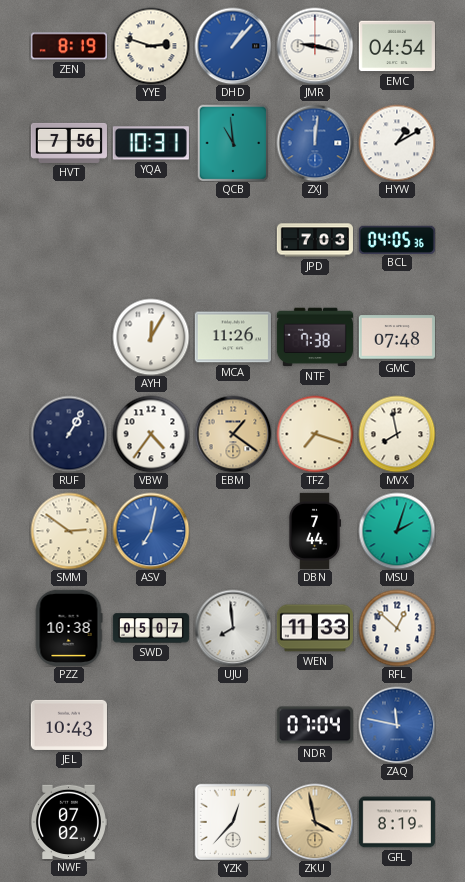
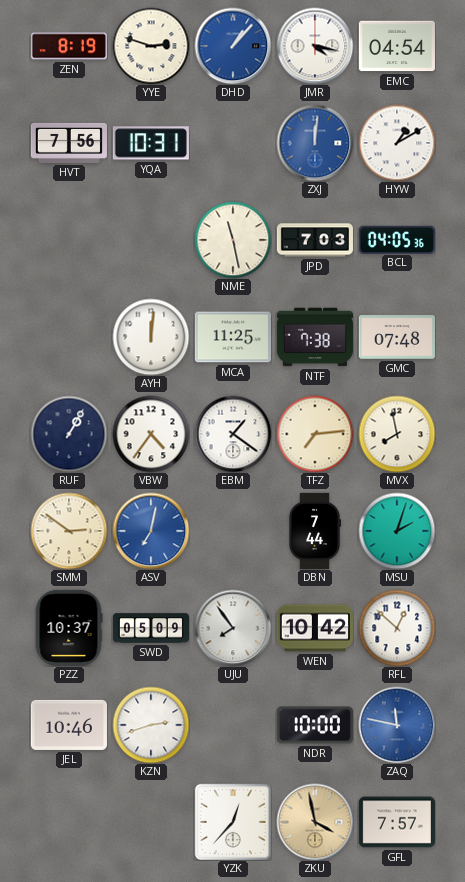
JMR: 9:17 -> 4:17
QCB: 10:59 -> none
NME: none -> 11:28
AYH: 12:05 -> 12:01
MCA: 11:26 -> 11:25
EBM dial: champagne -> white
TFZ: 7:18 -> 7:14
PZZ: 10:38 -> 10:37
SWD: 05:07 -> 05:09
UJU: 7:59 -> 7:54
WEN: 11:33 -> 10:42
JEL: 10:43 -> 10:46
KZN: none -> 2:42
NDR: 07:04 -> 10:00
NWF: 07:02 -> none
GFL: 8:19 -> 7:57
